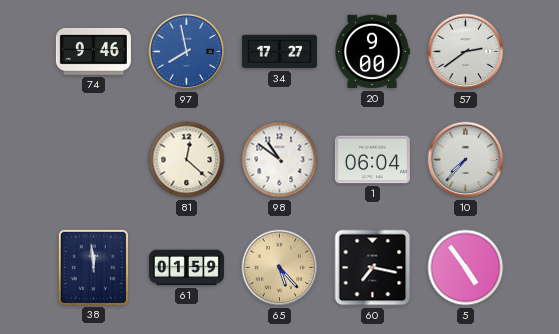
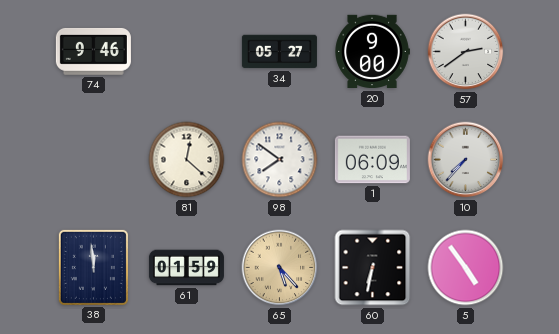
97: 7:58 -> none
34: 17:27 -> 05:27
98: 10:51 -> 7:51
1: 06:04 -> 06:09
60: 7:17 -> 6:32
